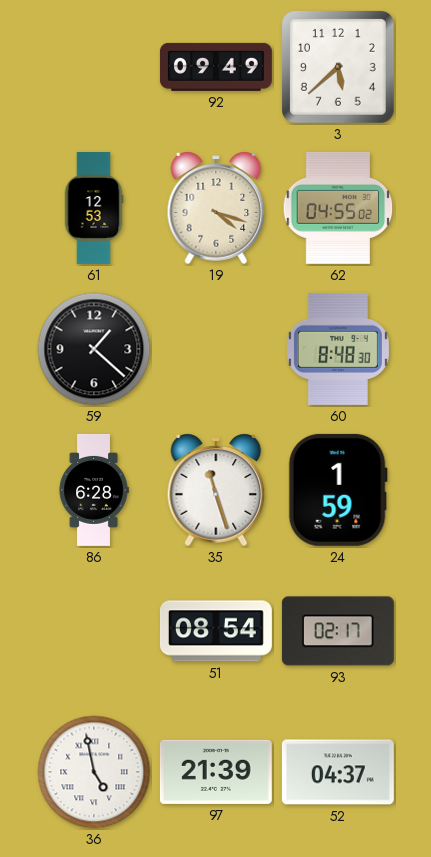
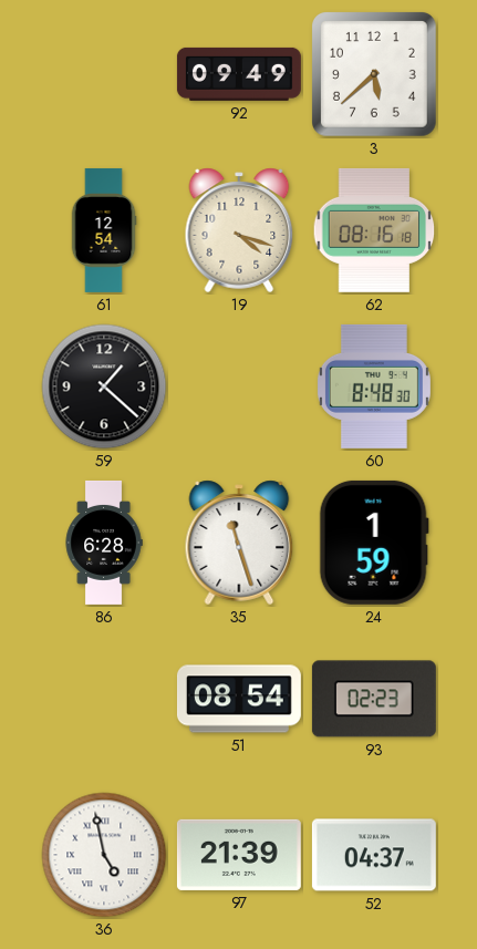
61: 12:53 -> 12:54
62: 04:55 -> 08:16
93: 02:17 -> 02:23
